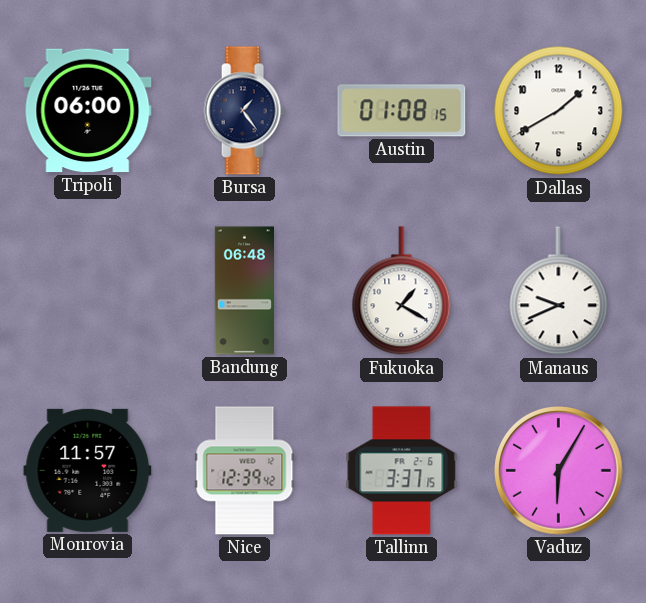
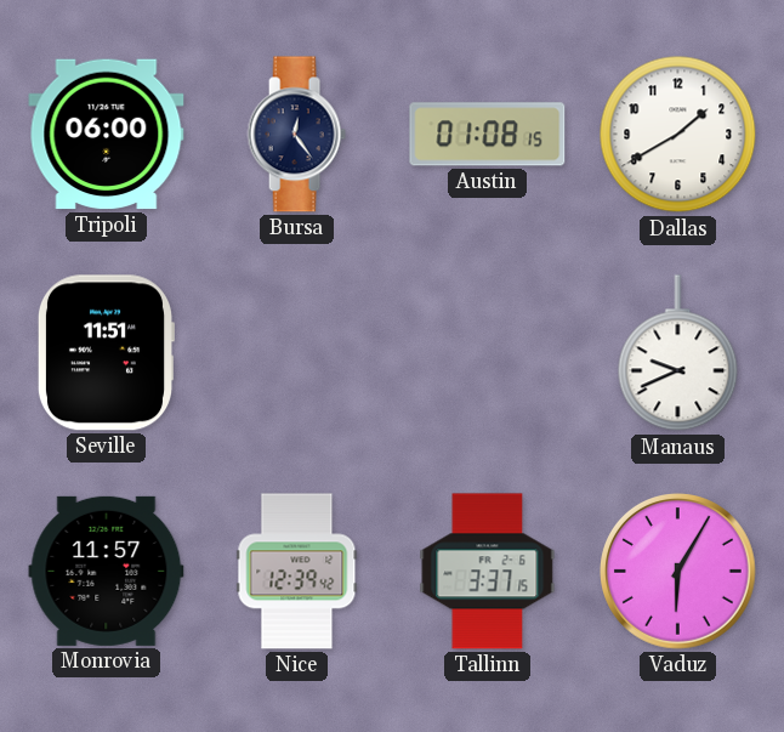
Bursa: 1:24 -> 12:24
Seville: none -> 11:51
Bandung: 06:48 -> none
Fukuoka: 1:20 -> none
